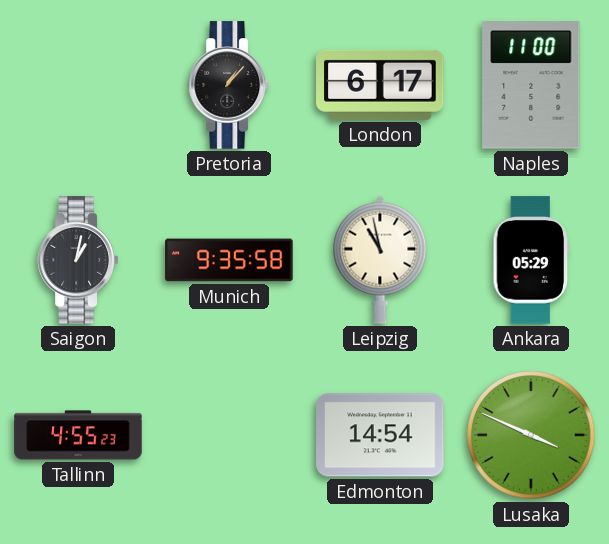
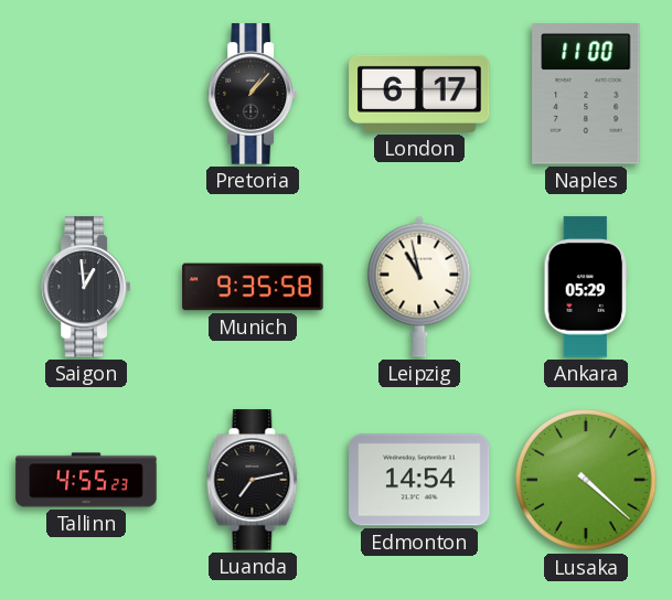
Saigon: 1:02 -> 12:59
Luanda: none -> 7:13
Lusaka: 3:49 -> 4:22
